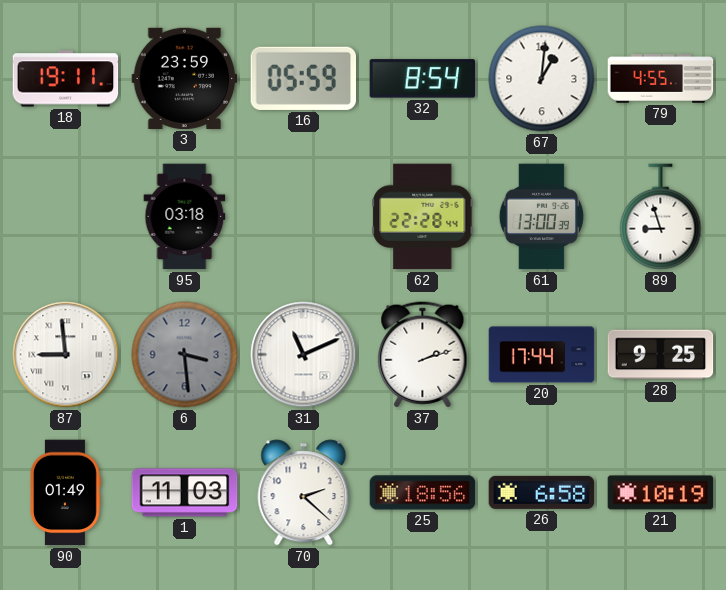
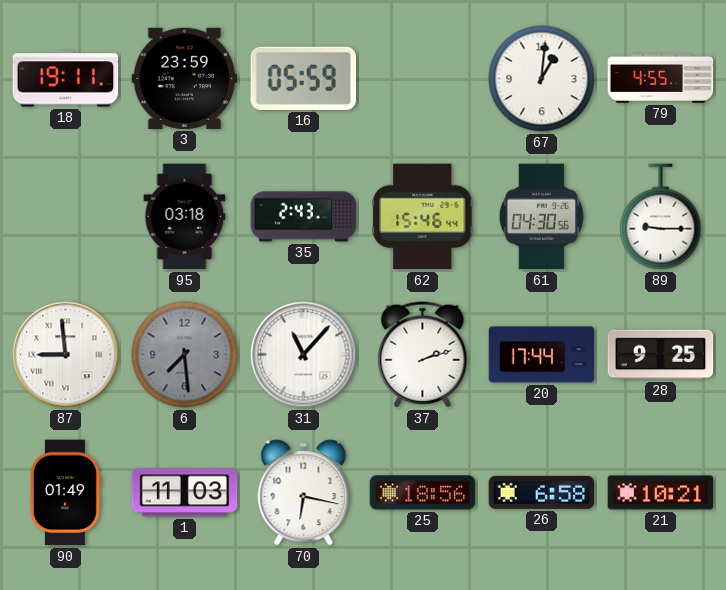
32: 8:54 -> none
35: none -> 2:43
62: 22:28 -> 15:46
61: 13:00 -> 04:30
89: 8:57 -> 9:15
6: 3:29 -> 7:29
31: 11:11 -> 11:07
70: 2:22 -> 6:17
21: 10:19 -> 10:21
